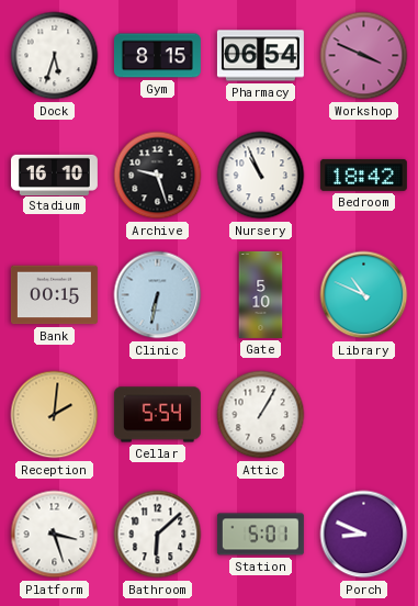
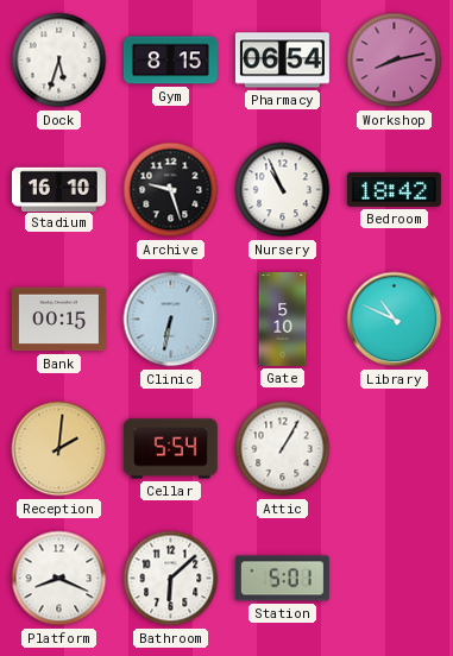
Workshop: 3:49 -> 8:13
Platform: 3:27 -> 8:19
Porch: 8:49 -> none
